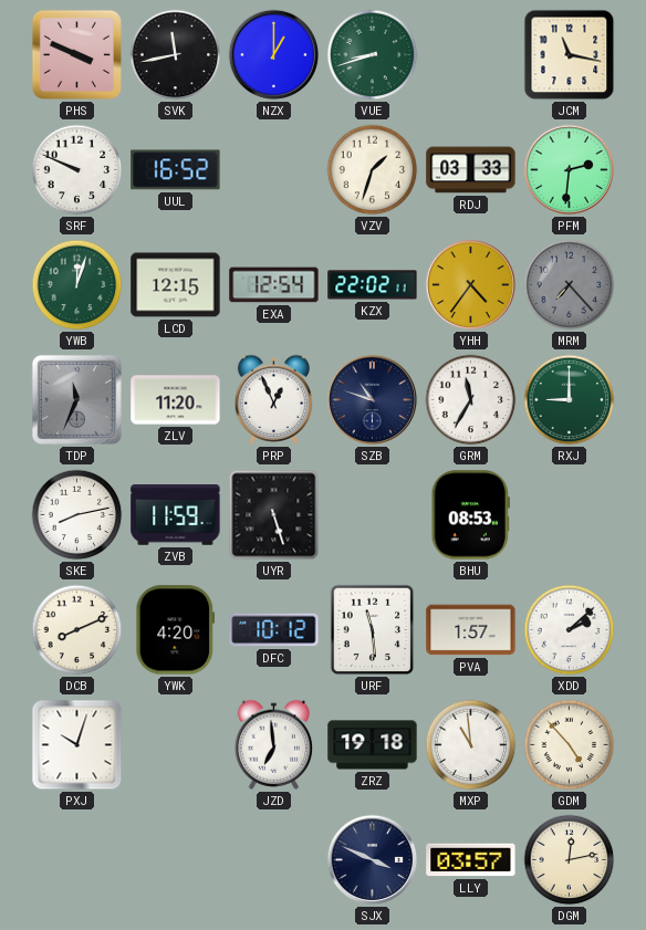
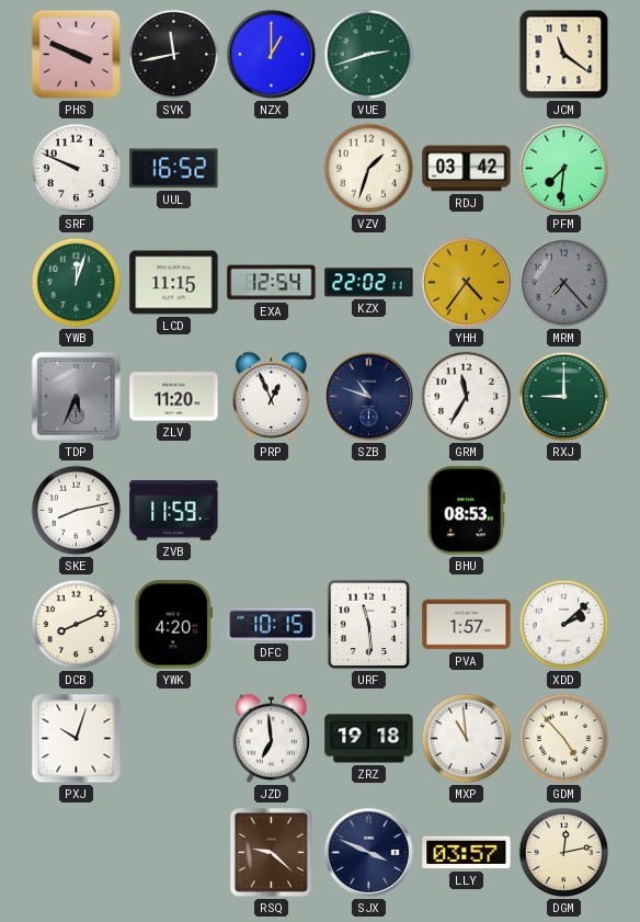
VUE: 8:42 -> 2:42
JCM: 11:17 -> 11:21
RDJ: 03:33 -> 03:42
PFM: 2:31 -> 7:31
LCD: 12:15 -> 11:15
TDP: 11:34 -> 5:34
UYR: 5:27 -> none
DFC: 10:12 -> 10:15
RSQ: none -> 9:22
